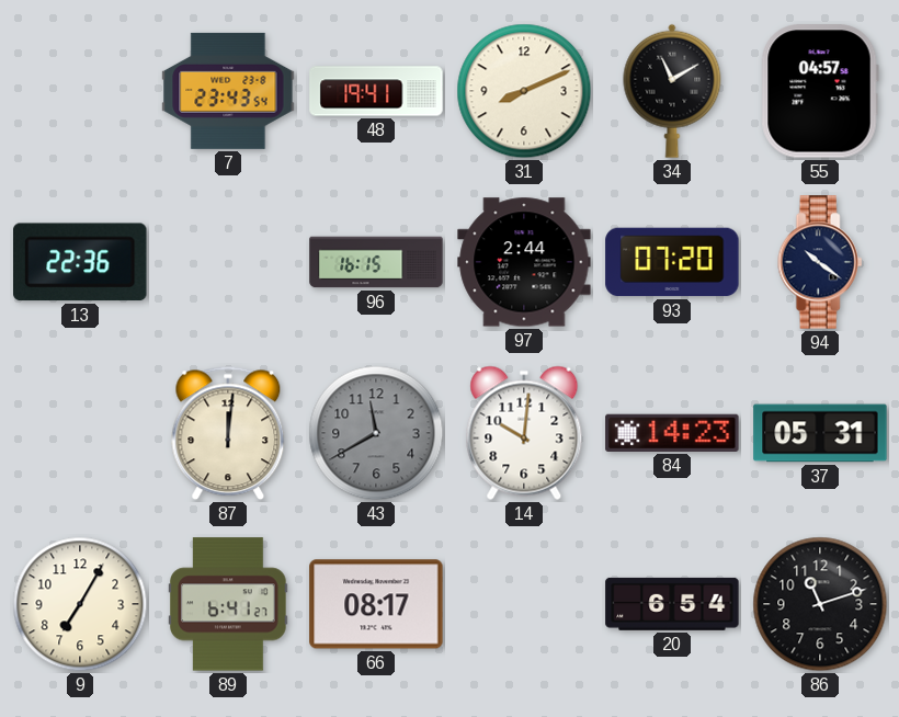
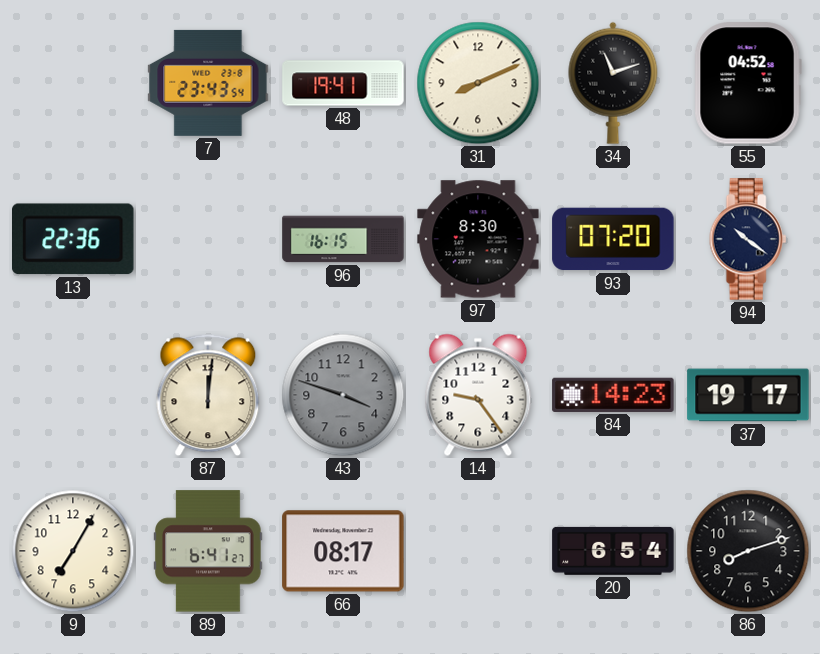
34: 11:10 -> 11:12
55: 04:57 -> 04:52
97: 2:44 -> 8:30
43: 11:40 -> 3:48
14: 10:01 -> 9:24
37: 05:31 -> 19:17
86: 11:12 -> 8:12
